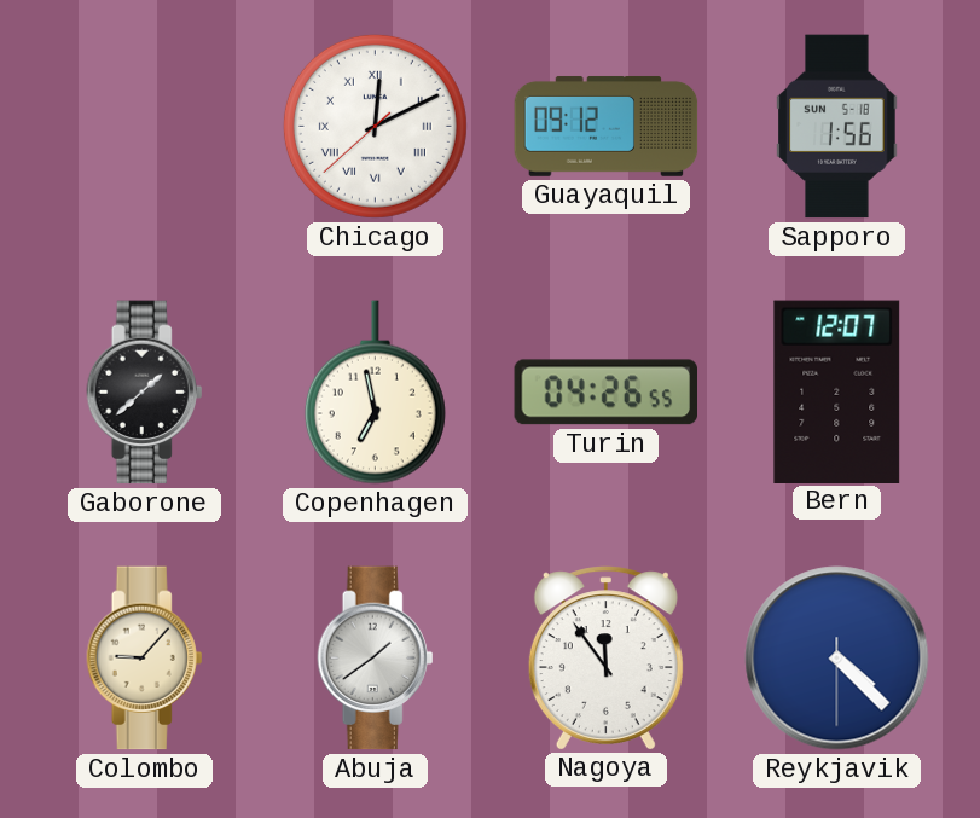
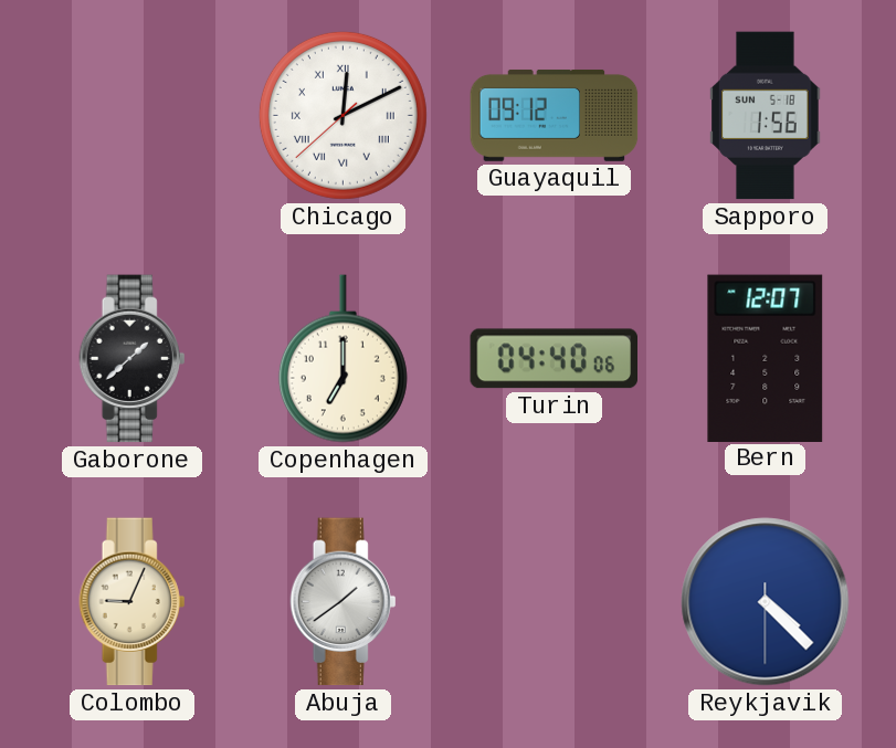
Copenhagen: 6:58 -> 7:00
Turin: 04:26 -> 04:40
Colombo: 9:07 -> 9:04
Nagoya: 11:54 -> none
